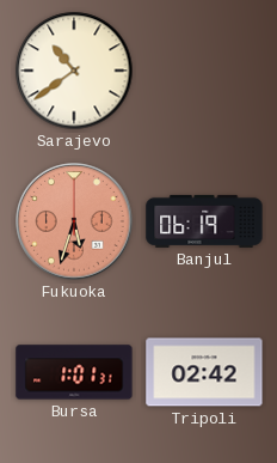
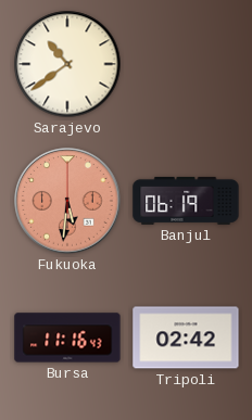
Fukuoka: 5:33 -> 5:31
Bursa: 1:01 -> 11:16
